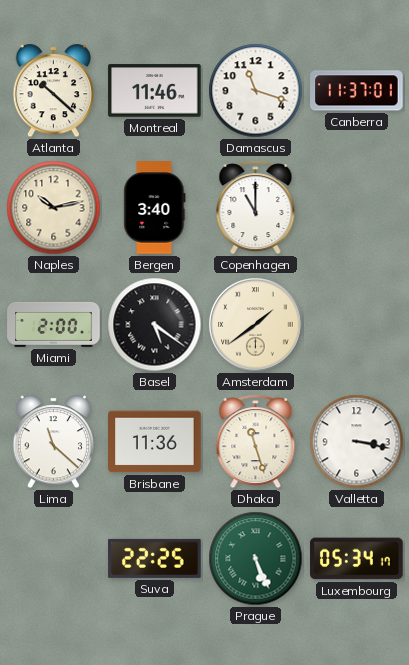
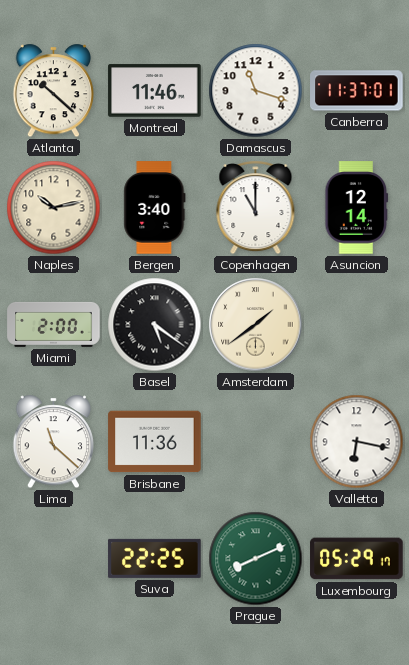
Asuncion: none -> 12:14
Dhaka: 11:27 -> none
Valletta: 3:17 -> 6:17
Prague: 5:26 -> 8:11
Luxembourg: 05:34 -> 05:29
